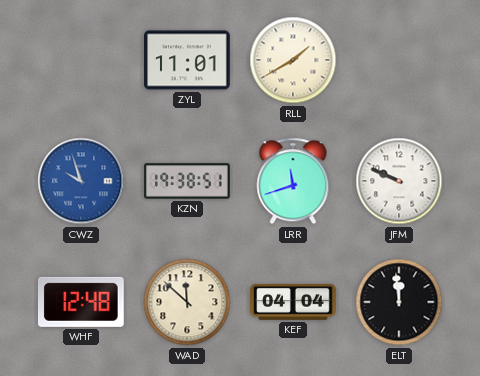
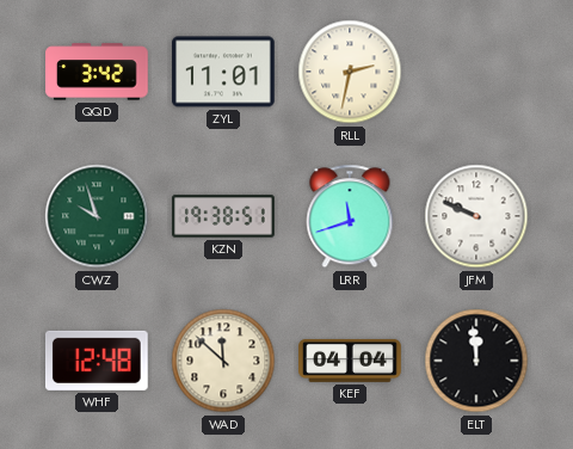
QQD: none -> 3:42
RLL: 1:40 -> 2:32
CWZ dial: blue -> green
